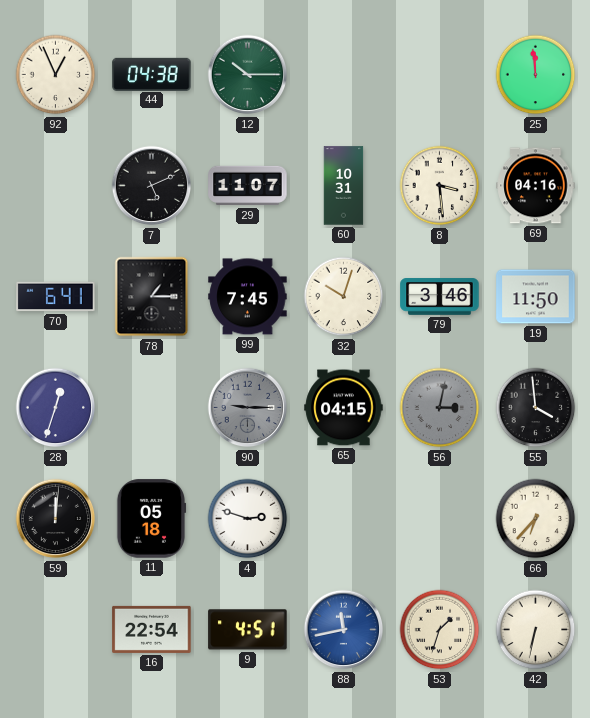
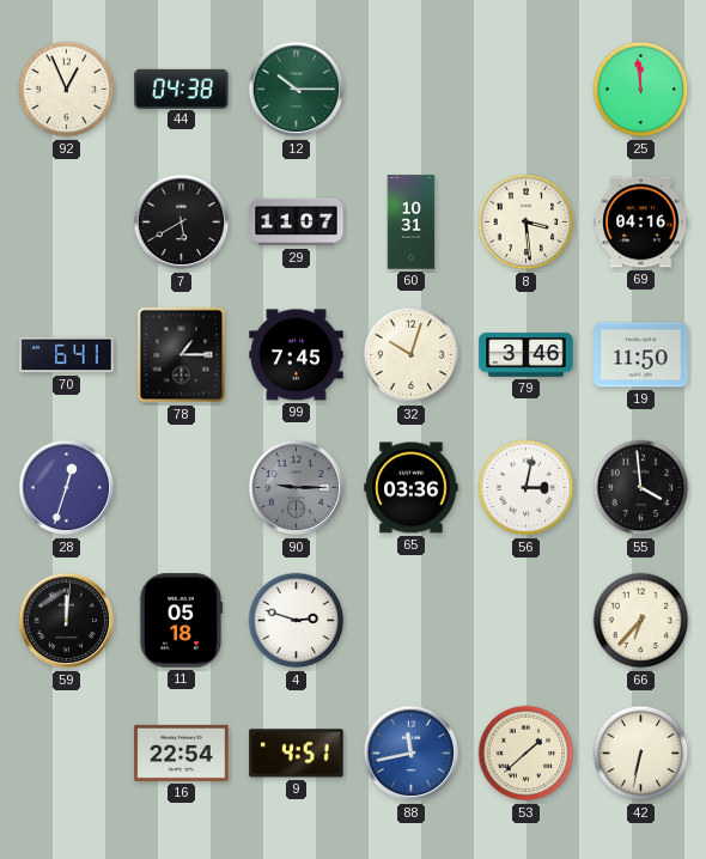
7: 5:11 -> 5:40
65: 04:15 -> 03:36
56 dial: grey -> white
53: 1:33 -> 1:38
